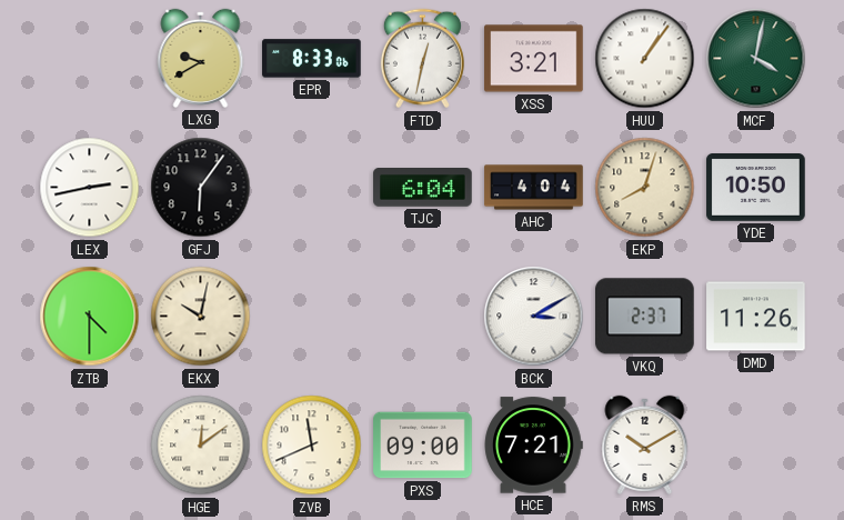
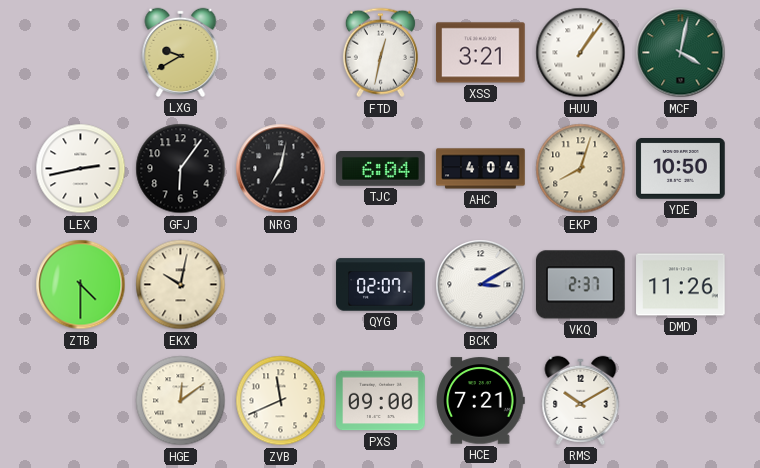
EPR: 8:33 -> none
NRG: none -> 7:02
QYG: none -> 02:07
